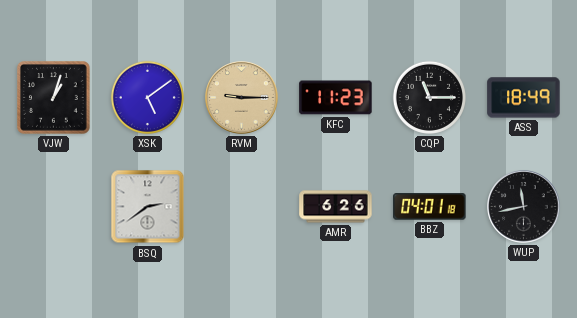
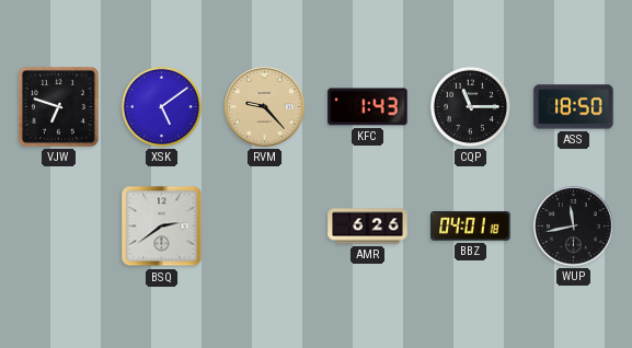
VJW: 1:03 -> 6:48
RVM: 9:15 -> 9:23
KFC: 11:23 -> 1:43
ASS: 18:49 -> 18:50
